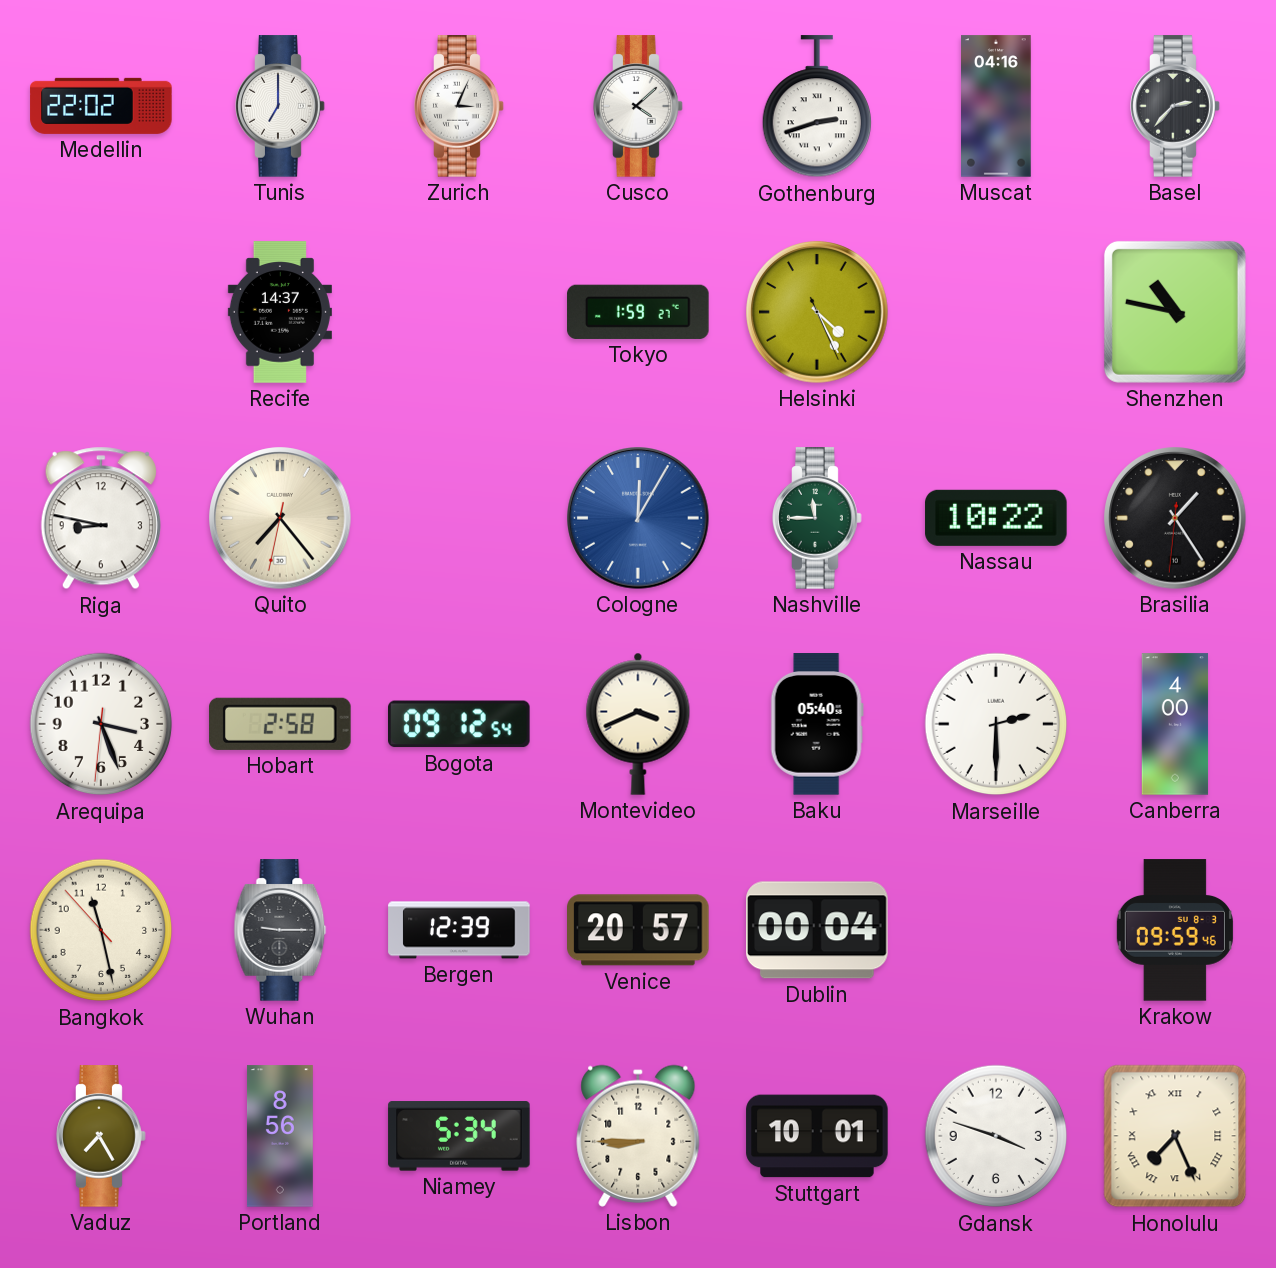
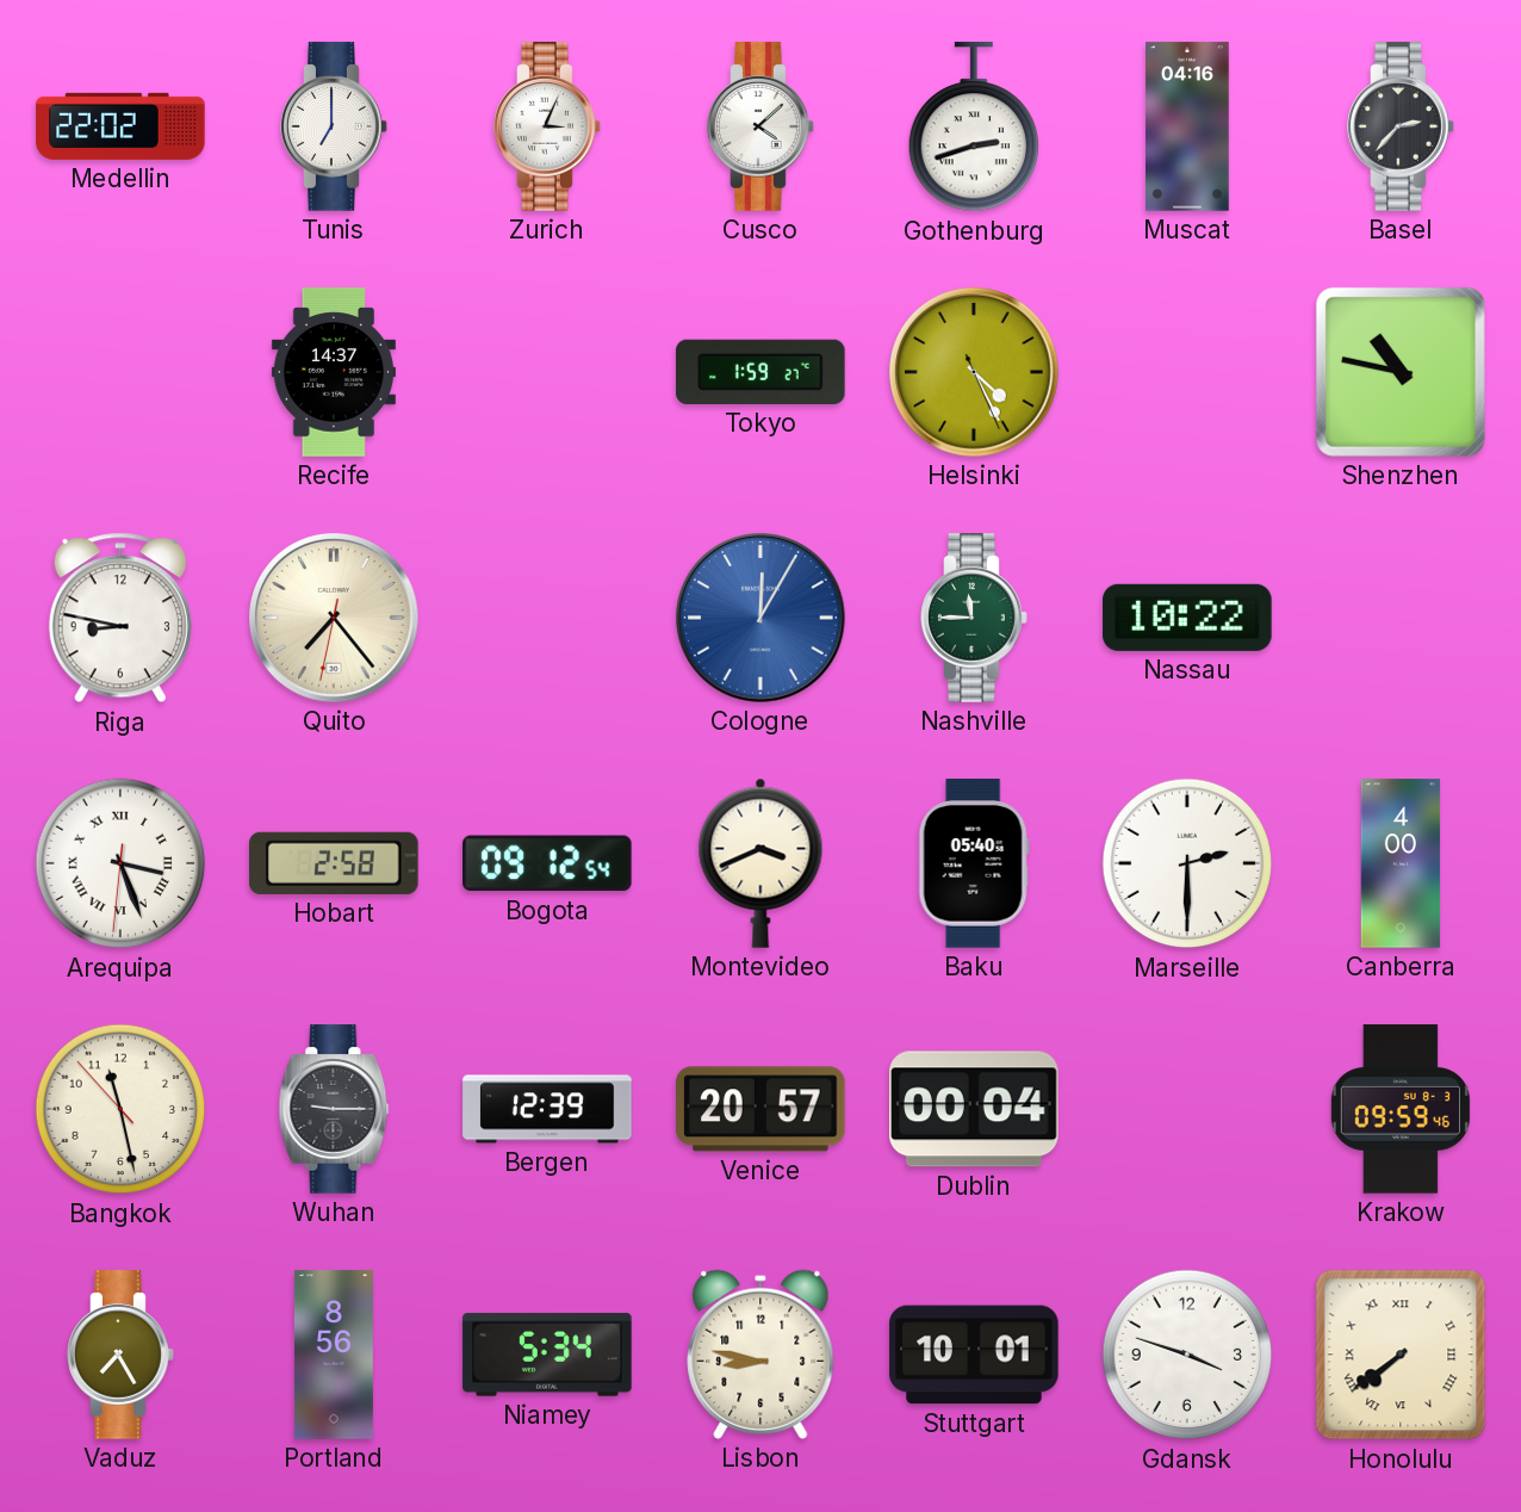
Brasilia: 1:24 -> none
Arequipa numerals: Arabic -> Roman
Lisbon: 8:45 -> 8:47
Honolulu: 7:26 -> 7:39
